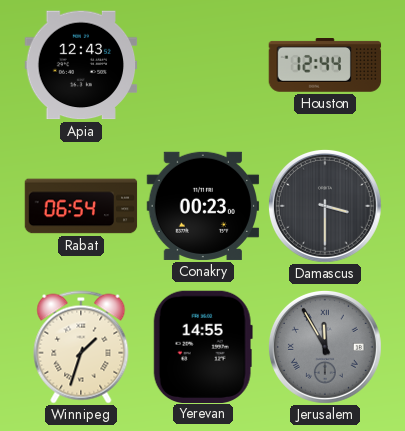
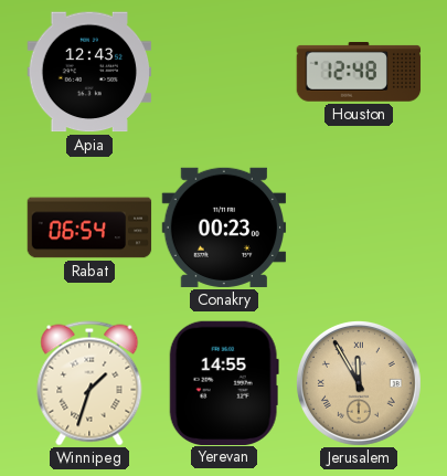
Houston: 12:44 -> 12:48
Damascus: 3:30 -> none
Jerusalem dial: grey -> champagne
